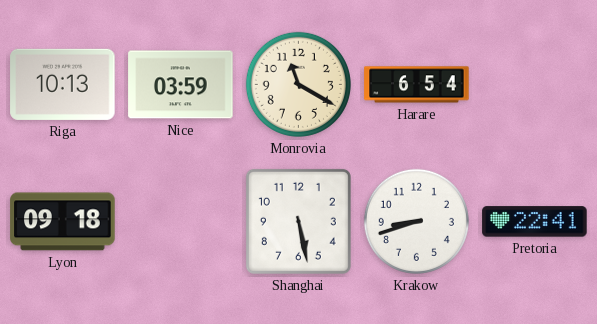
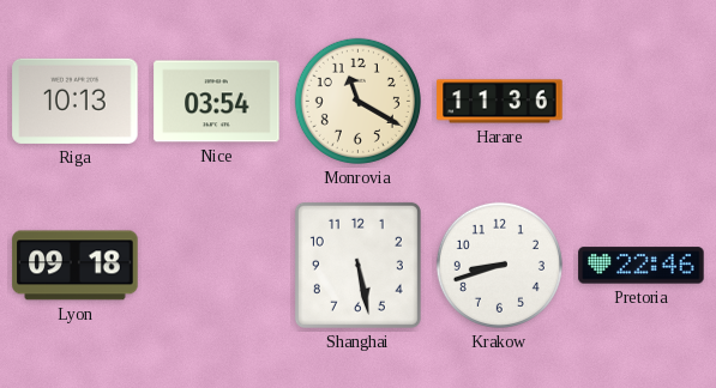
Nice: 03:59 -> 03:54
Harare: 6:54 -> 11:36
Pretoria: 22:41 -> 22:46
